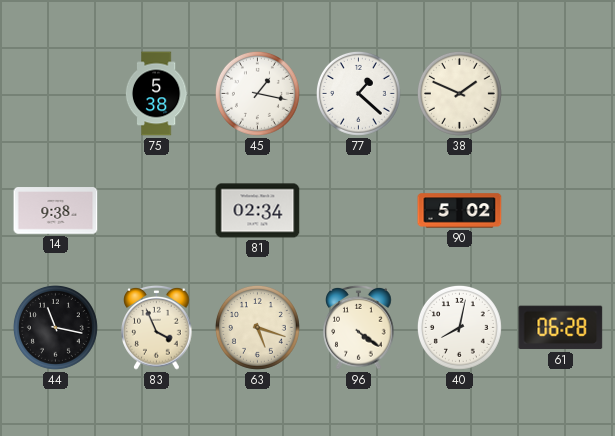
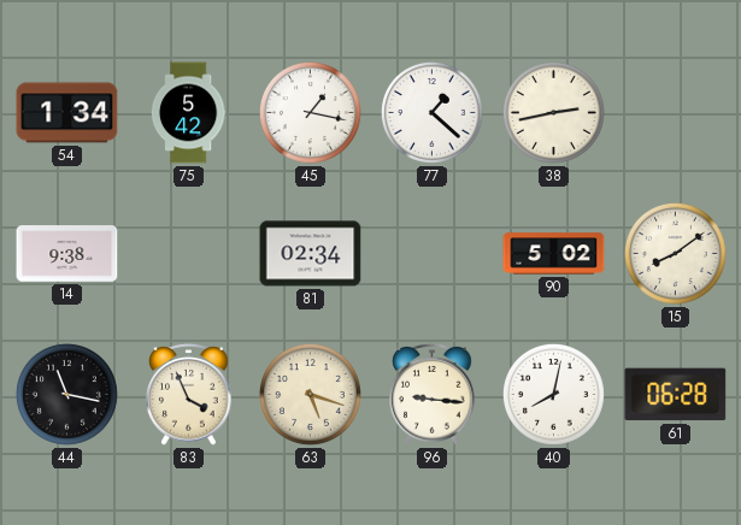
54: none -> 1:34
75: 5:38 -> 5:42
38: 1:49 -> 2:43
15: none -> 8:09
96: 4:21 -> 9:16
